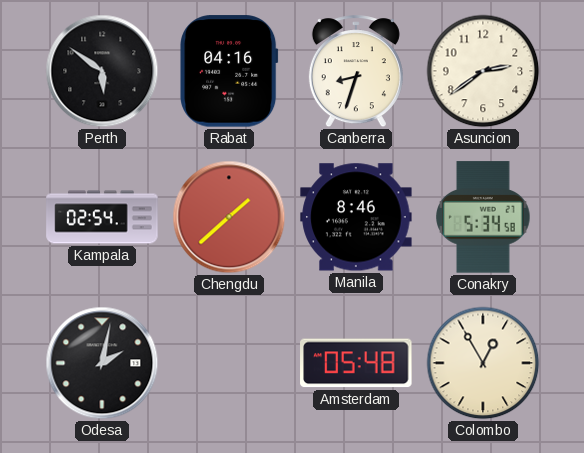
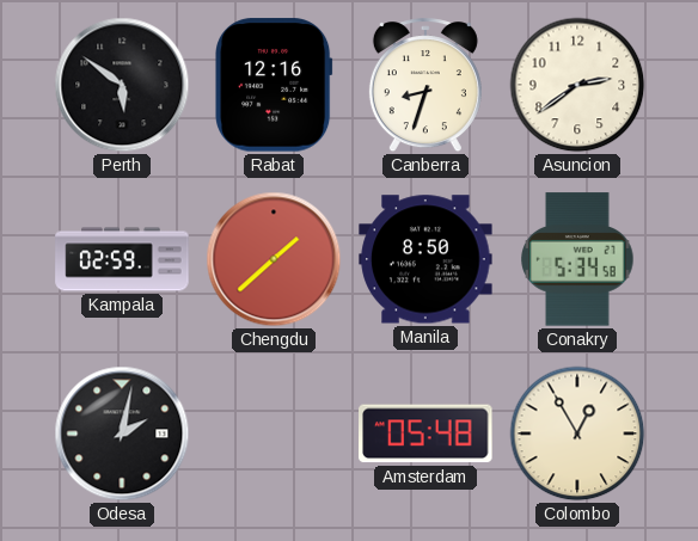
Rabat: 04:16 -> 12:16
Kampala: 02:54 -> 02:59
Manila: 8:46 -> 8:50
